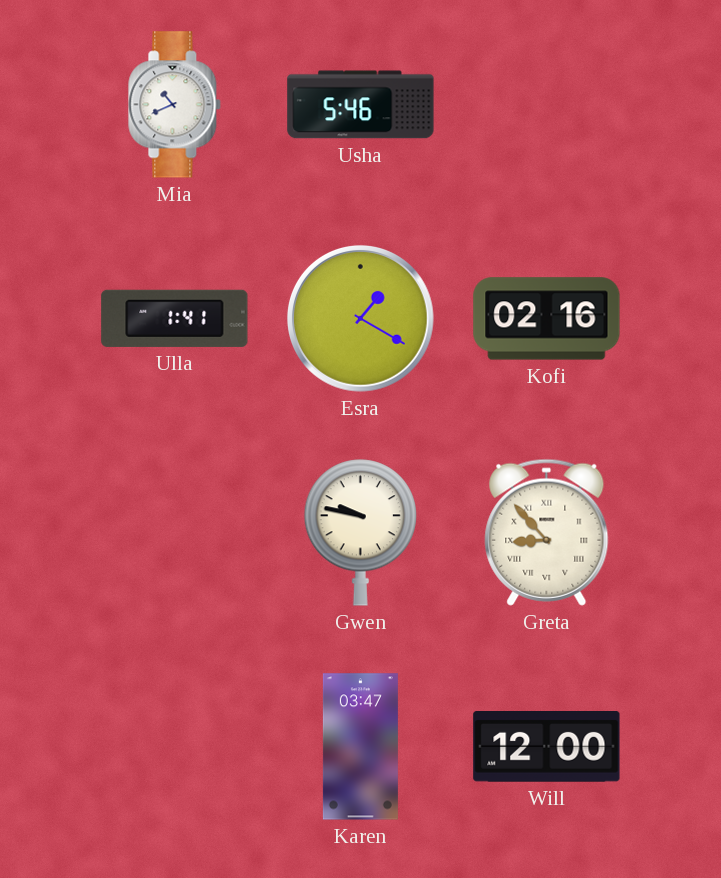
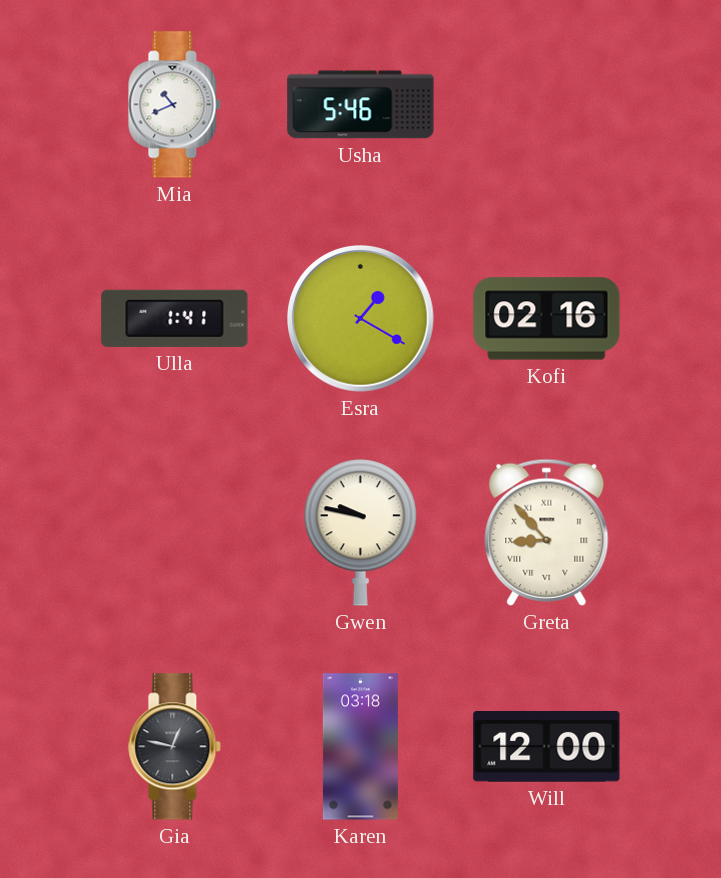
Gia: none -> 12:47
Karen: 03:47 -> 03:18
